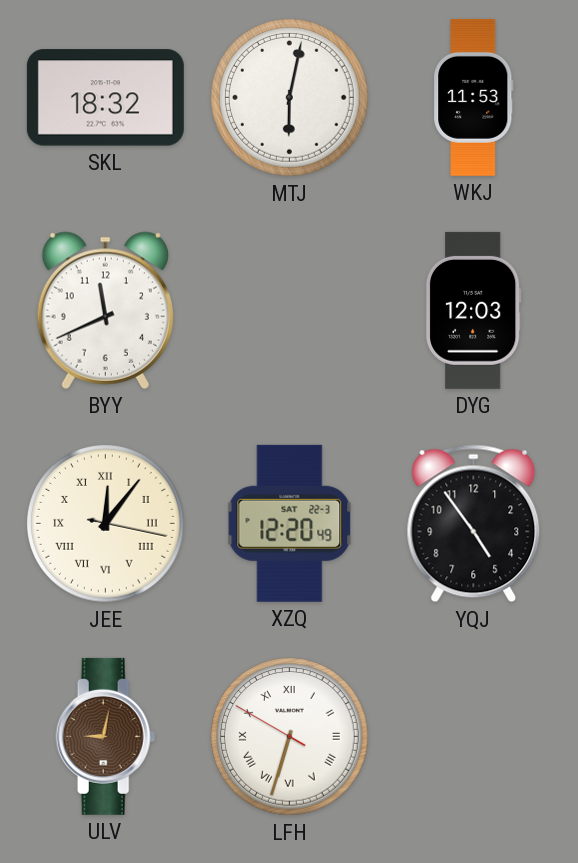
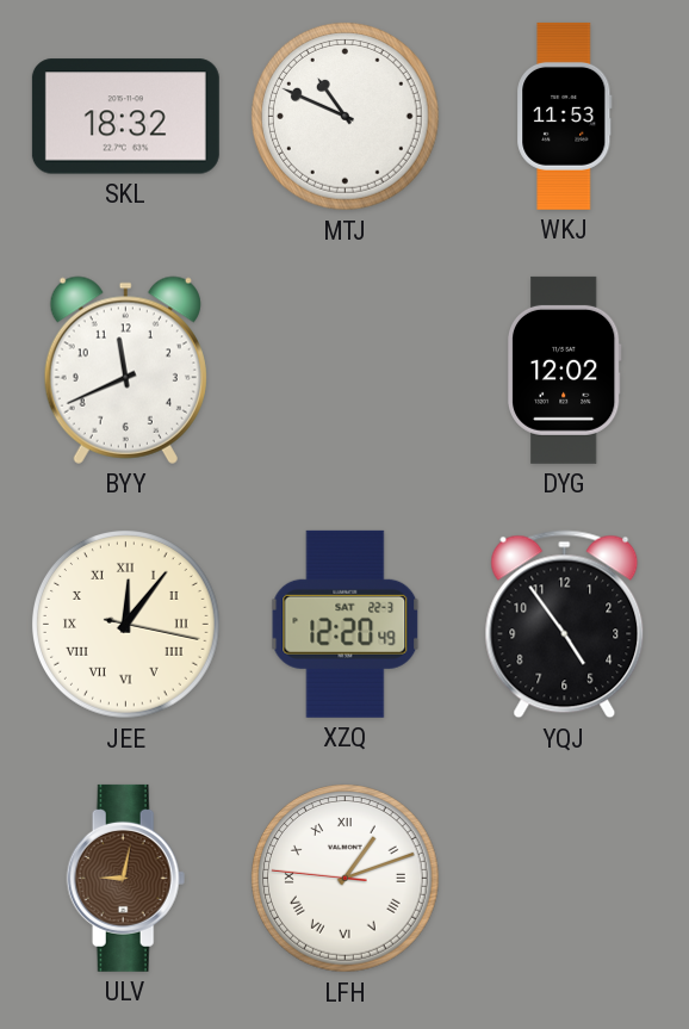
MTJ: 6:02 -> 10:49
DYG: 12:03 -> 12:02
LFH: 6:32 -> 1:11
